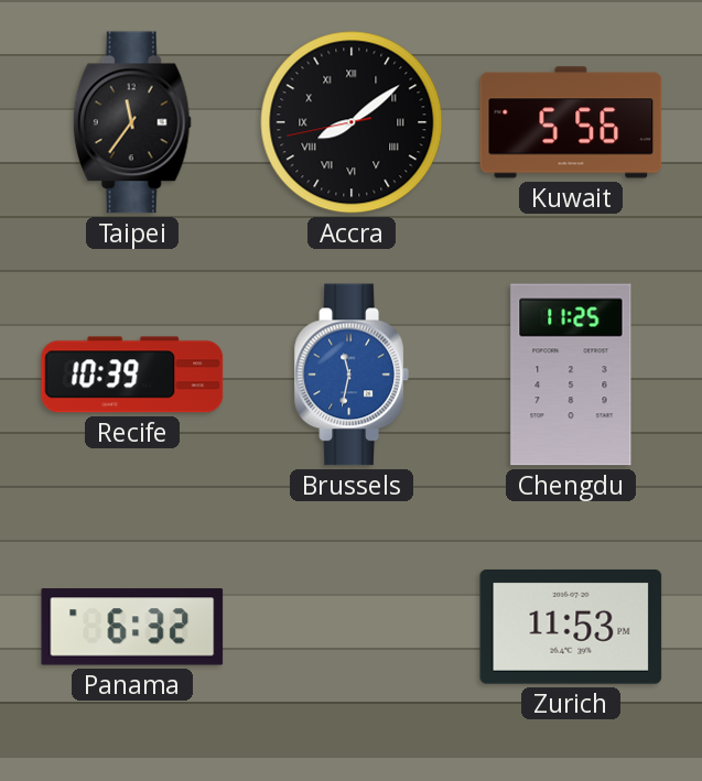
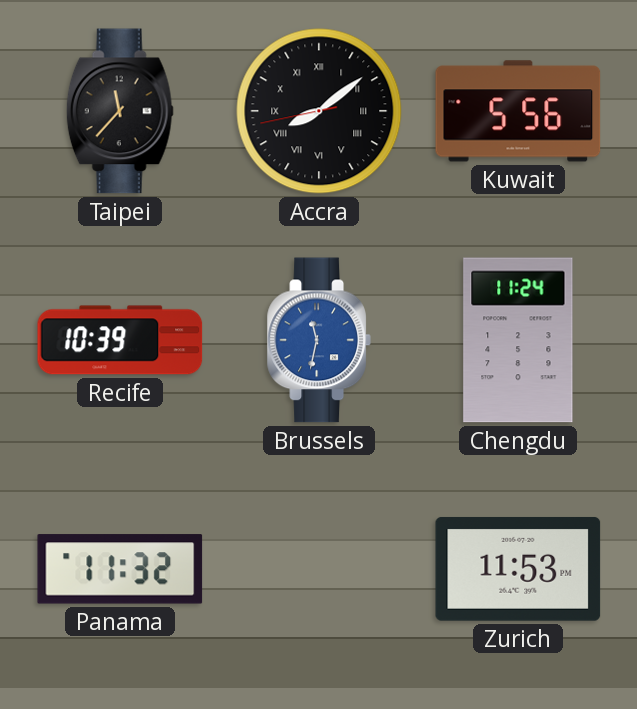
Taipei: 11:36 -> 11:37
Chengdu: 11:25 -> 11:24
Panama: 6:32 -> 11:32
